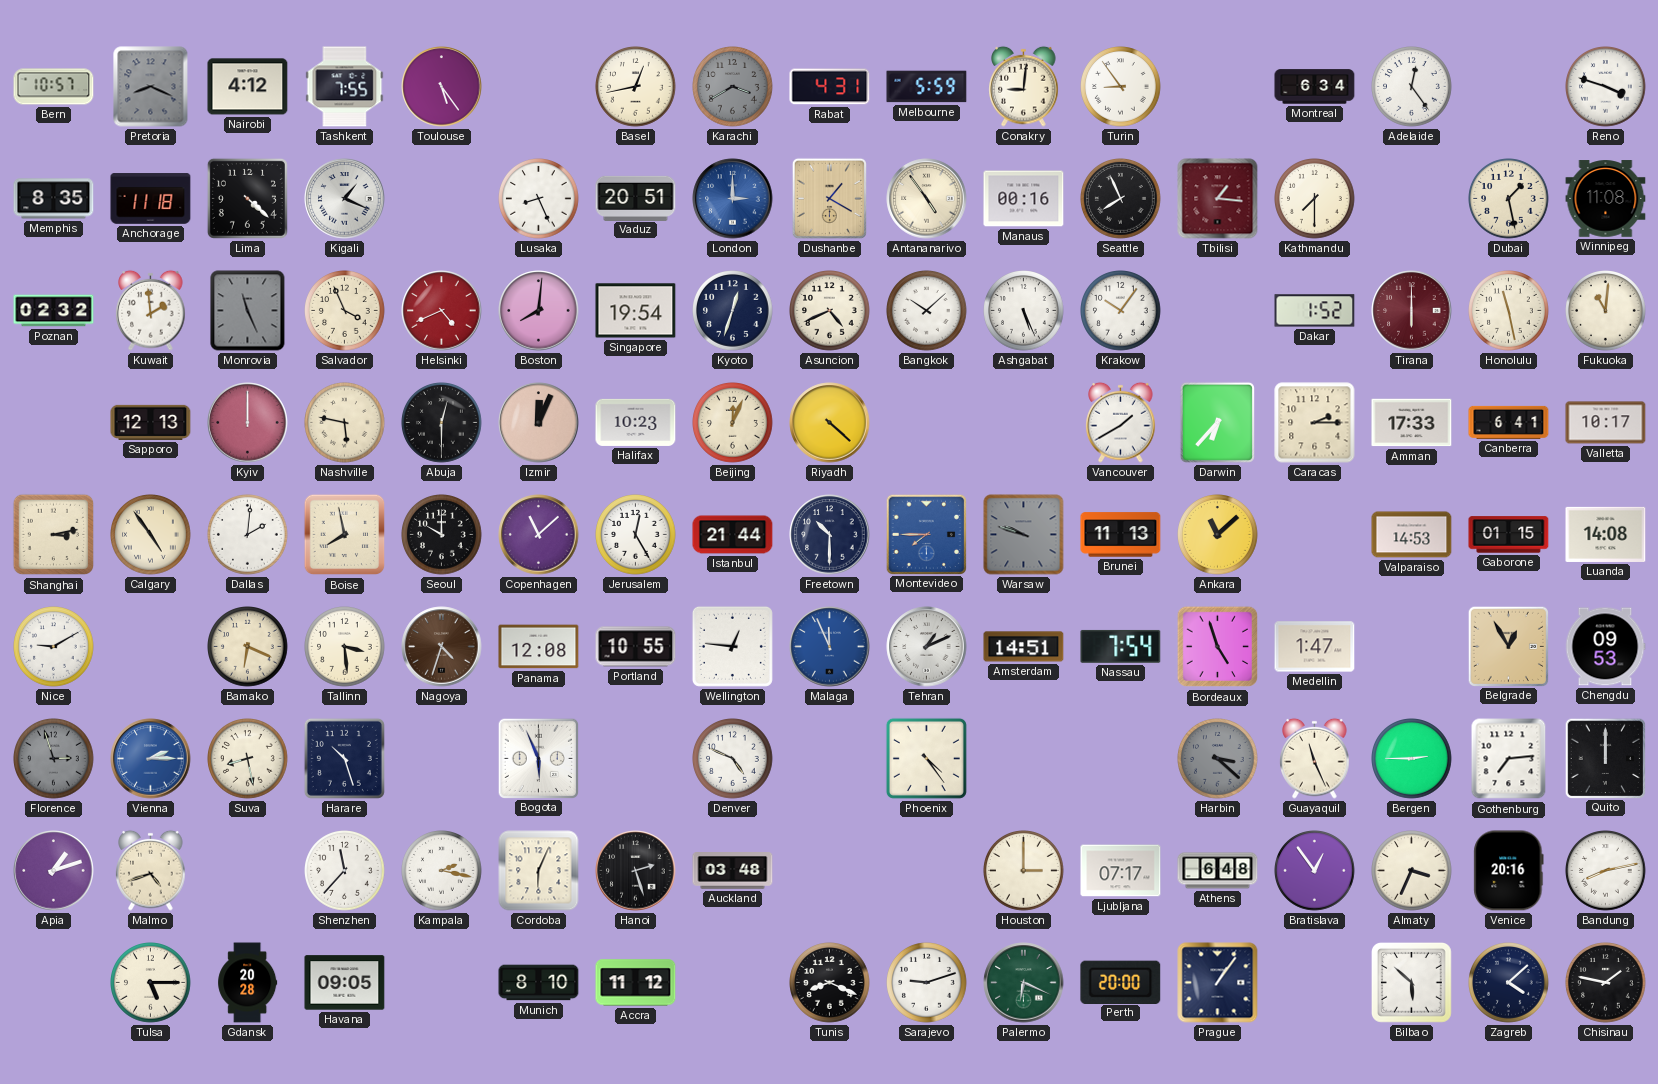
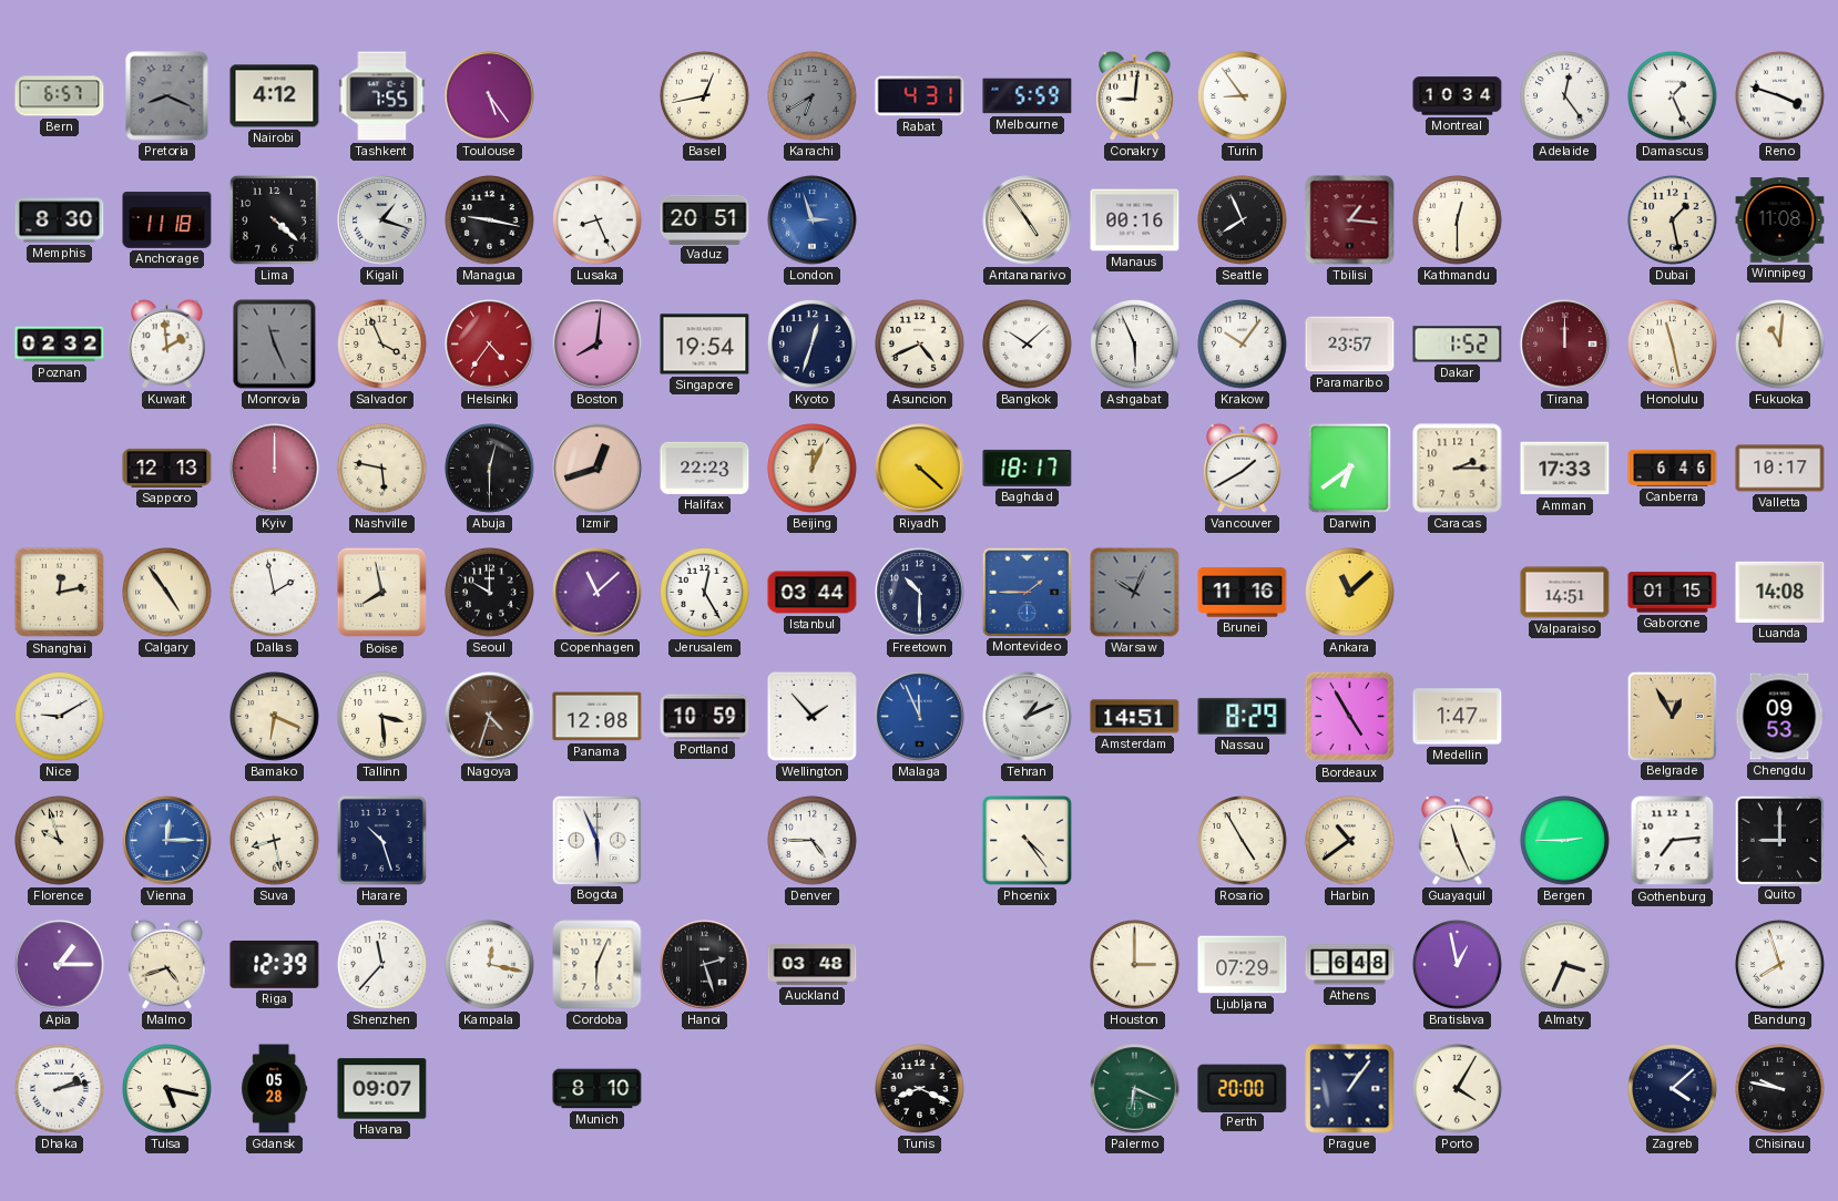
Bern: 10:57 -> 6:57
Karachi: 3:40 -> 6:40
Montreal: 6:34 -> 10:34
Damascus: none -> 1:26
Memphis: 8:35 -> 8:30
Kigali: 1:19 -> 1:18
Managua: none -> 9:17
London: 3:00 -> 2:57
Dushanbe: 1:20 -> none
Kathmandu: 7:30 -> 12:30
Helsinki: 4:41 -> 4:36
Ashgabat: 5:26 -> 5:56
Paramaribo: none -> 23:57
Tirana: 6:00 -> 12:00
Izmir: 12:04 -> 12:42
Halifax: 10:23 -> 22:23
Baghdad: none -> 18:17
Darwin: 6:37 -> 6:39
Canberra: 6:41 -> 6:46
Shanghai: 3:13 -> 12:13
Dallas: 2:01 -> 1:58
Istanbul: 21:44 -> 03:44
Montevideo: 7:45 -> 1:45
Warsaw: 9:48 -> 10:04
Brunei: 11:13 -> 11:16
Valparaiso: 14:53 -> 14:51
Portland: 10:55 -> 10:59
Wellington: 12:46 -> 1:53
Nassau: 7:54 -> 8:29
Bordeaux: 4:57 -> 4:55
Florence: 2:57 -> 9:57
Florence dial: grey -> cream
Vienna: 2:15 -> 12:15
Denver: 4:49 -> 4:45
Rosario: none -> 4:55
Harbin: 3:22 -> 10:39
Harbin dial: grey -> cream
Quito: 12:00 -> 9:00
Apia: 1:12 -> 1:15
Riga: none -> 12:39
Kampala: 2:17 -> 12:17
Ljubljana: 07:17 -> 07:29
Bratislava: 12:54 -> 12:58
Venice: 20:16 -> none
Bandung: 8:13 -> 7:57
Dhaka: none -> 2:13
Tulsa: 5:15 -> 5:17
Gdansk: 20:28 -> 05:28
Havana: 09:05 -> 09:07
Accra: 11:12 -> none
Sarajevo: 9:12 -> none
Porto: none -> 4:05
Bilbao: 5:52 -> none
Chisinau: 1:47 -> 9:47
